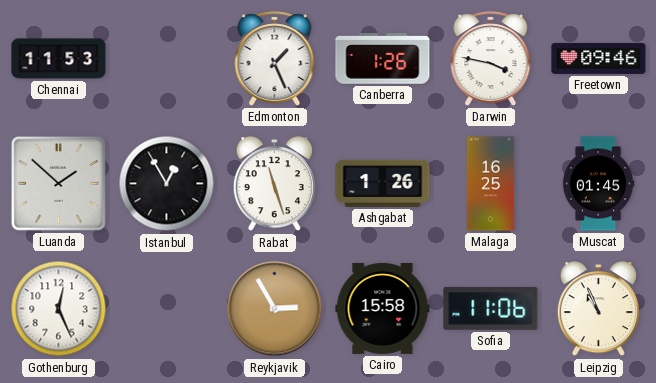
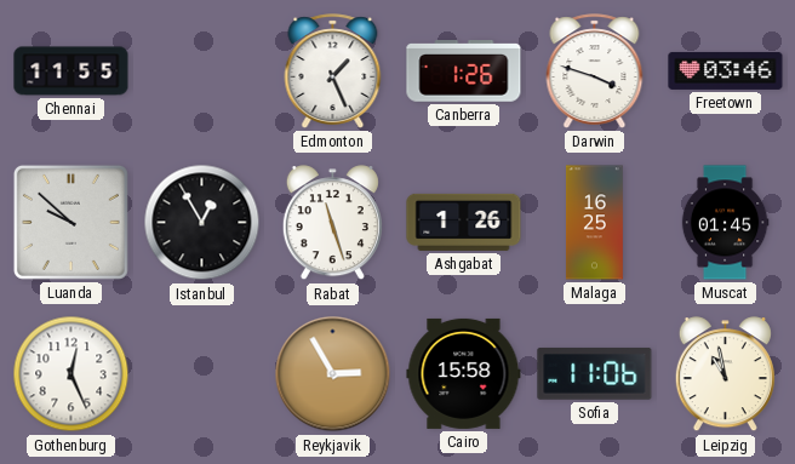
Chennai: 11:53 -> 11:55
Darwin: 3:47 -> 3:48
Freetown: 09:46 -> 03:46
Luanda: 1:52 -> 9:52
Leipzig: 10:56 -> 10:58
